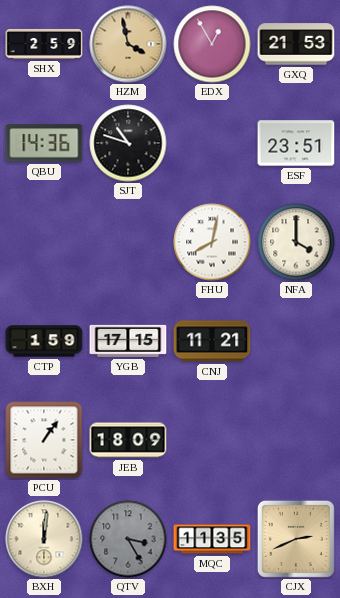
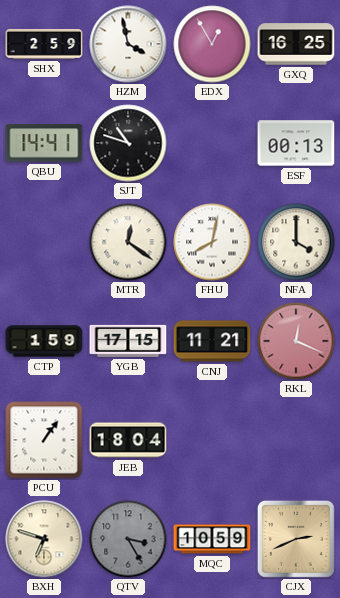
HZM dial: champagne -> white
GXQ: 21:53 -> 16:25
QBU: 14:36 -> 14:41
ESF: 23:51 -> 00:13
MTR: none -> 12:21
RKL: none -> 12:19
JEB: 18:09 -> 18:04
BXH: 12:01 -> 6:48
MQC: 11:35 -> 10:59
